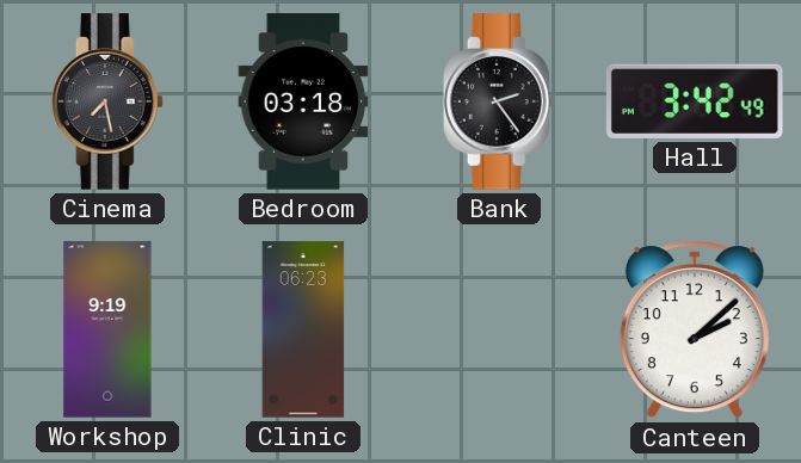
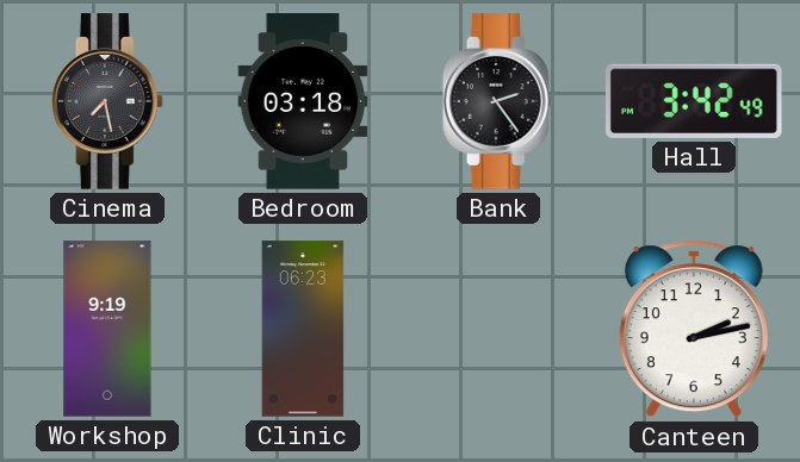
Canteen: 2:08 -> 2:13
